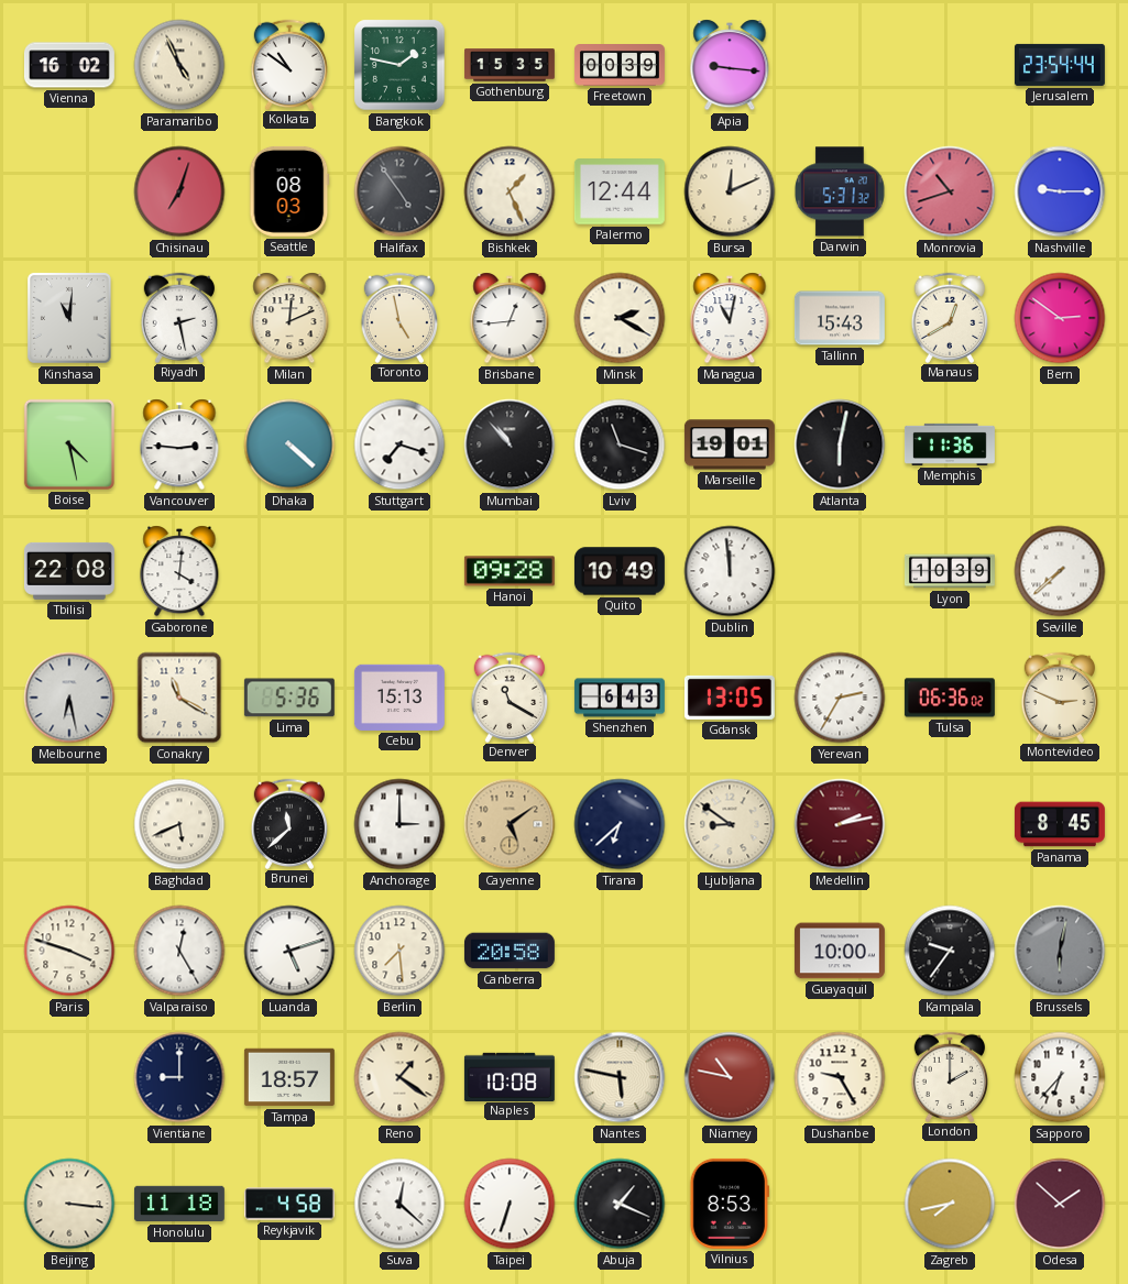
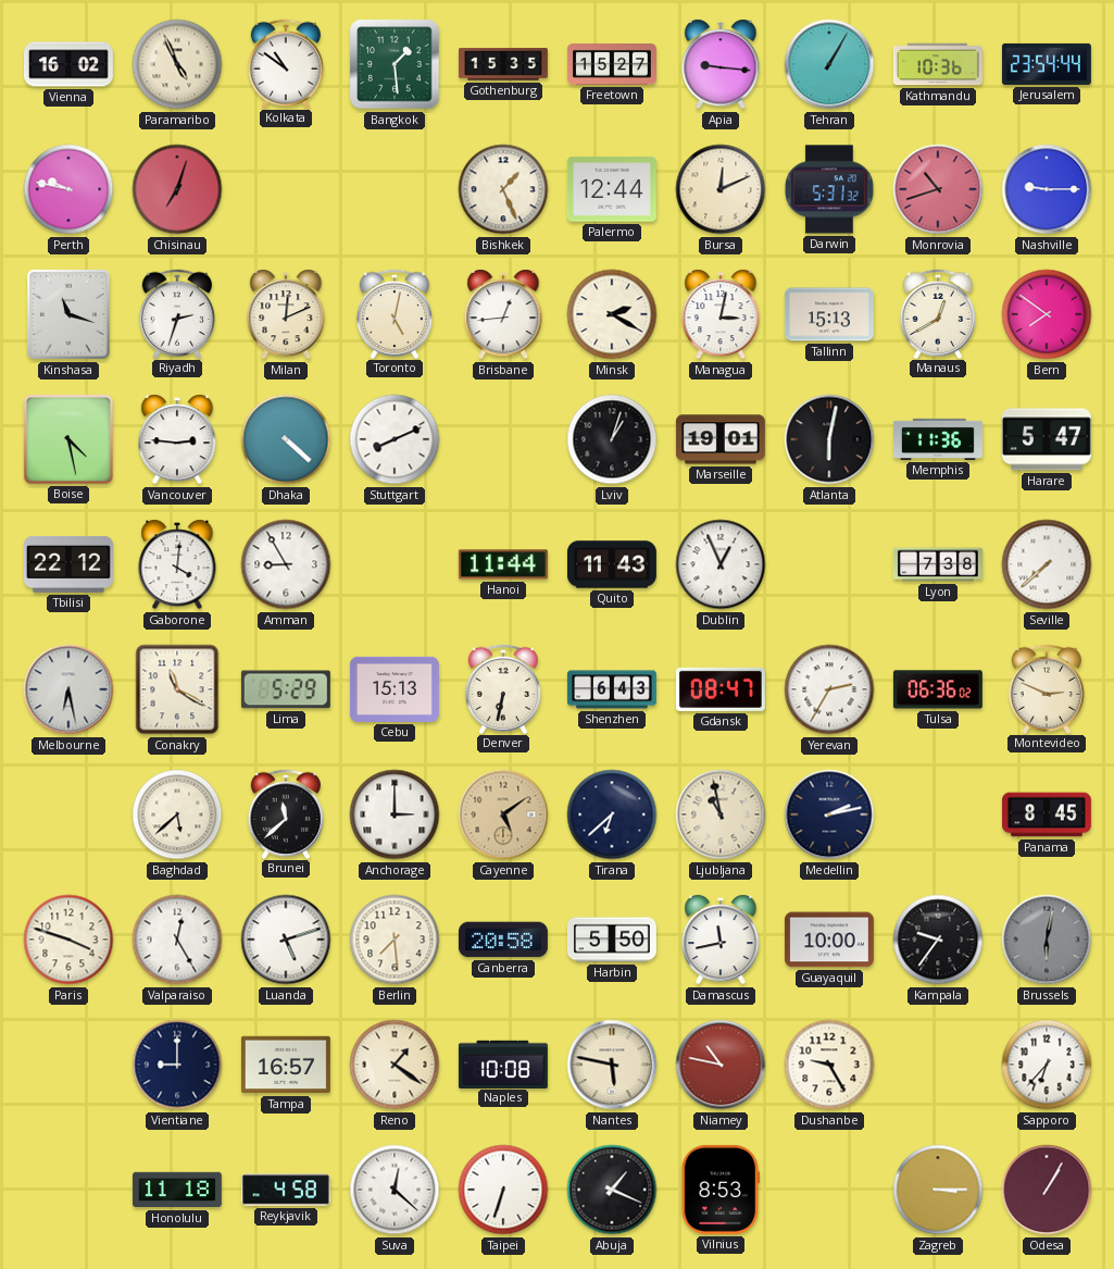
Bangkok: 1:47 -> 1:29
Freetown: 00:39 -> 15:27
Tehran: none -> 1:05
Kathmandu: none -> 10:36
Perth: none -> 9:47
Seattle: 08:03 -> none
Halifax: 4:54 -> none
Kinshasa: 11:01 -> 11:18
Riyadh: 2:28 -> 2:33
Toronto: 4:58 -> 5:02
Managua: 11:02 -> 3:02
Tallinn: 15:43 -> 15:13
Bern: 2:51 -> 7:51
Stuttgart: 7:18 -> 8:11
Mumbai: 10:53 -> none
Lviv: 11:18 -> 1:03
Harare: none -> 5:47
Tbilisi: 22:08 -> 22:12
Amman: none -> 8:55
Hanoi: 09:28 -> 11:44
Quito: 10:49 -> 11:43
Dublin: 11:59 -> 12:56
Lyon: 10:39 -> 7:38
Lima: 5:36 -> 5:29
Denver: 11:20 -> 6:32
Gdansk: 13:05 -> 08:47
Baghdad: 5:41 -> 5:38
Ljubljana: 8:51 -> 10:58
Medellin dial: burgundy -> navy
Harbin: none -> 5:50
Damascus: none -> 11:43
Tampa: 18:57 -> 16:57
London: 2:00 -> none
Beijing: 3:16 -> none
Zagreb: 7:43 -> 3:15
Odesa: 1:52 -> 1:05
